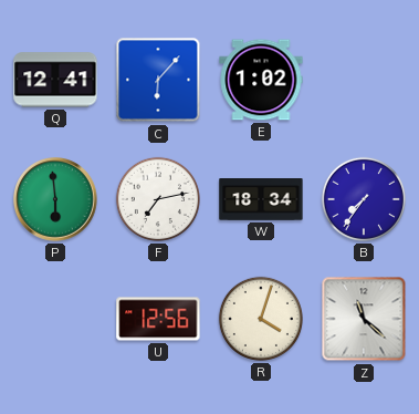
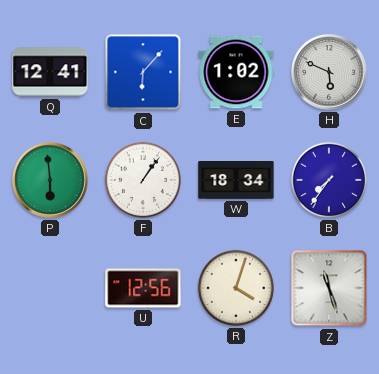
H: none -> 5:49
F: 7:13 -> 1:06
Z: 11:22 -> 11:27
